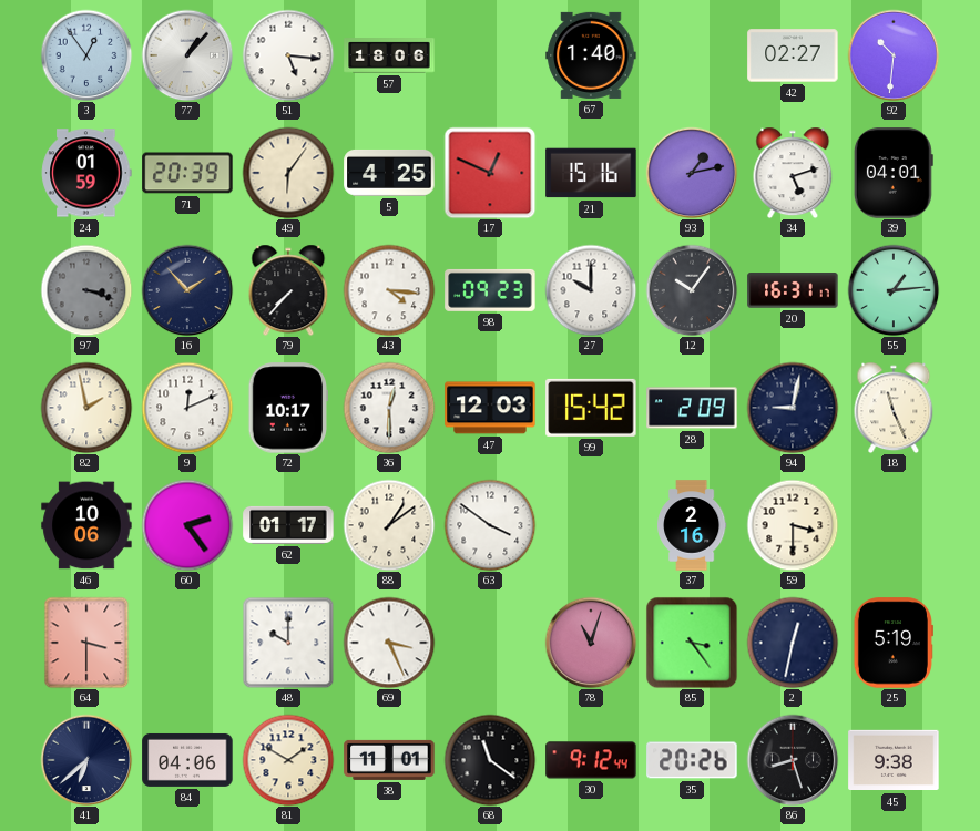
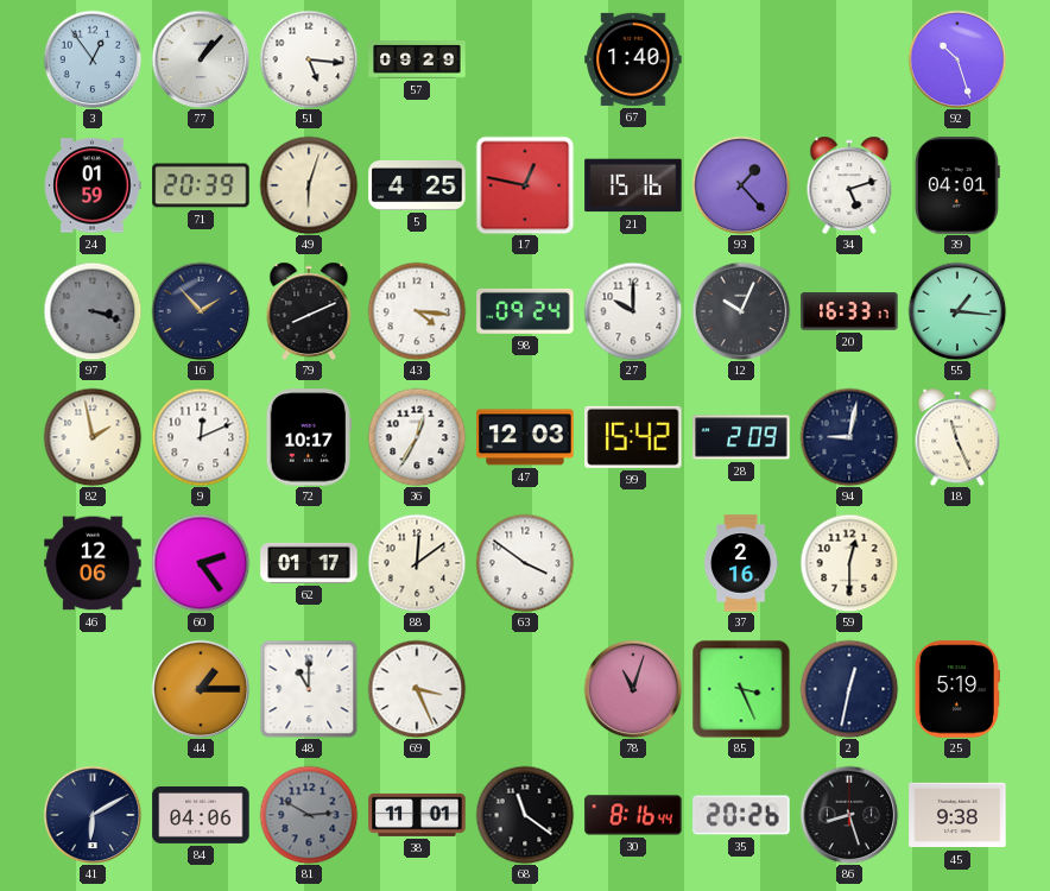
57: 18:06 -> 09:29
42: 02:27 -> none
92: 10:31 -> 10:27
49: 6:06 -> 6:03
17: 12:49 -> 12:47
93: 1:13 -> 1:23
79: 7:37 -> 8:11
98: 09:23 -> 09:24
12: 10:06 -> 10:04
20: 16:31 -> 16:33
55: 1:14 -> 1:16
36: 12:30 -> 12:35
46: 10:06 -> 12:06
88: 1:09 -> 12:09
59: 3:30 -> 12:30
64: 3:30 -> none
44: none -> 1:15
48: 10:00 -> 11:00
85: 3:24 -> 3:26
41: 6:38 -> 6:10
81: 1:50 -> 2:50
81 dial: cream -> grey
30: 9:12 -> 8:16
